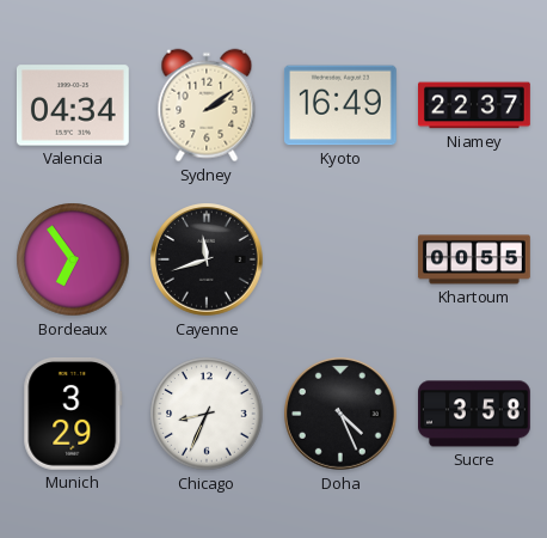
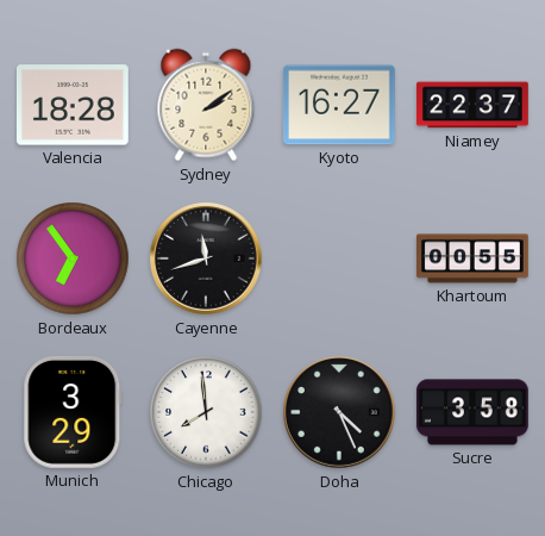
Valencia: 04:34 -> 18:28
Kyoto: 16:49 -> 16:27
Chicago: 8:34 -> 7:59
